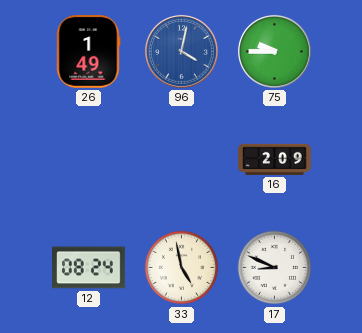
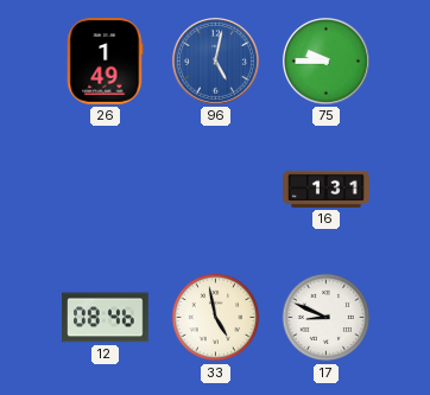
96: 4:02 -> 5:02
16: 2:09 -> 1:31
12: 08:24 -> 08:46
